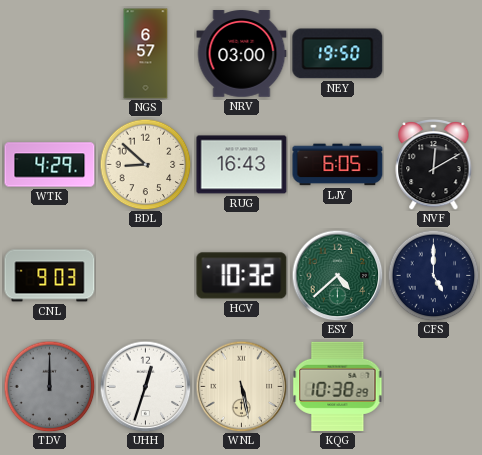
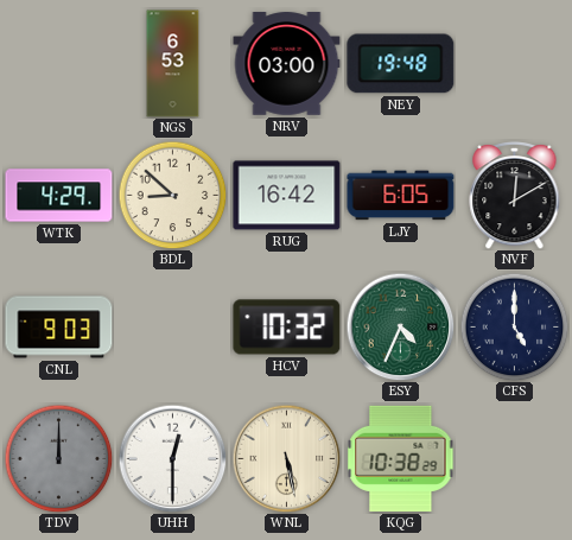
NGS: 6:57 -> 6:53
NEY: 19:50 -> 19:48
RUG: 16:43 -> 16:42
ESY: 4:38 -> 4:34
UHH: 12:33 -> 12:30
